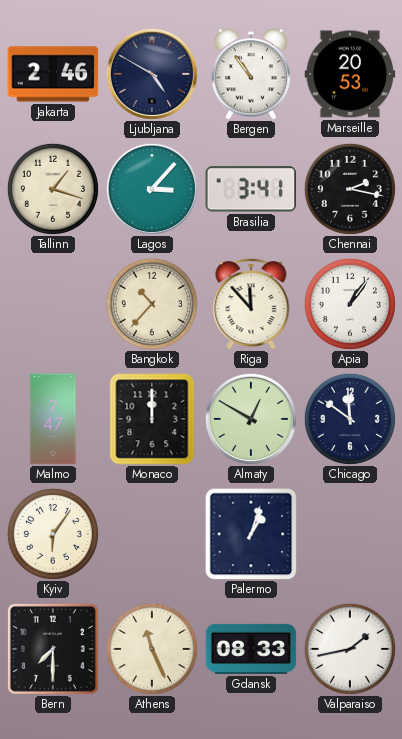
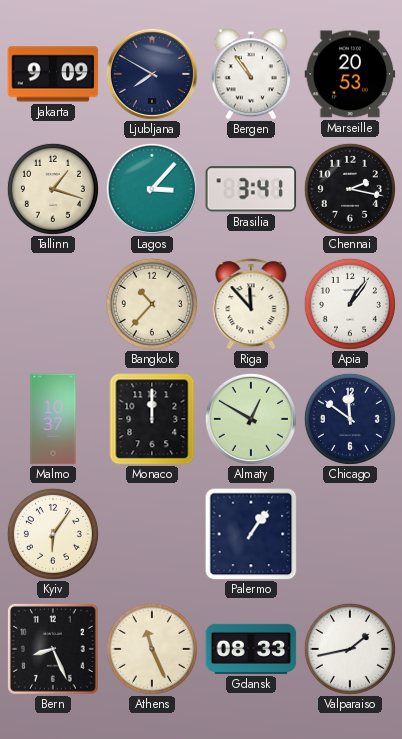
Jakarta: 2:46 -> 9:09
Ljubljana: 4:50 -> 7:50
Malmo: 7:47 -> 10:37
Palermo: 1:03 -> 1:06
Bern: 7:30 -> 8:26
